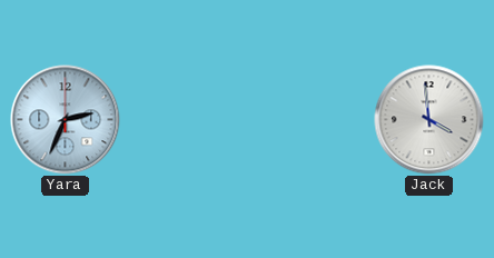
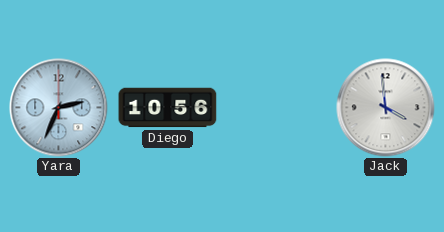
Diego: none -> 10:56
